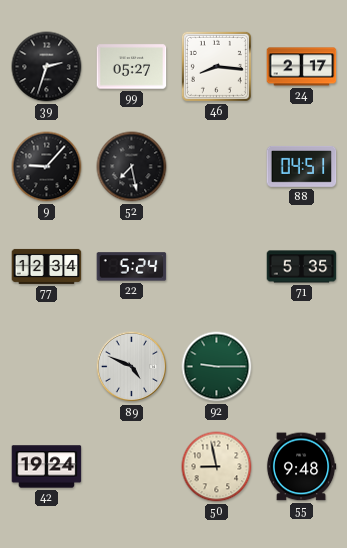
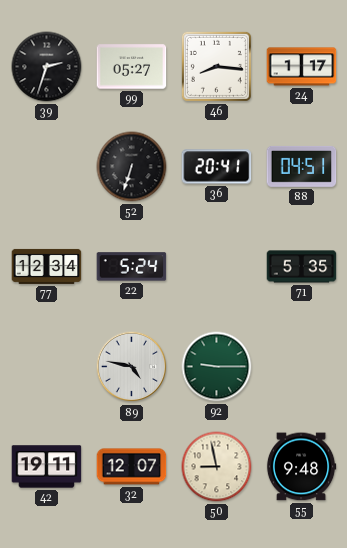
24: 2:17 -> 1:17
9: 9:07 -> none
52: 7:28 -> 6:33
36: none -> 20:41
89: 4:49 -> 4:47
42: 19:24 -> 19:11
32: none -> 12:07
